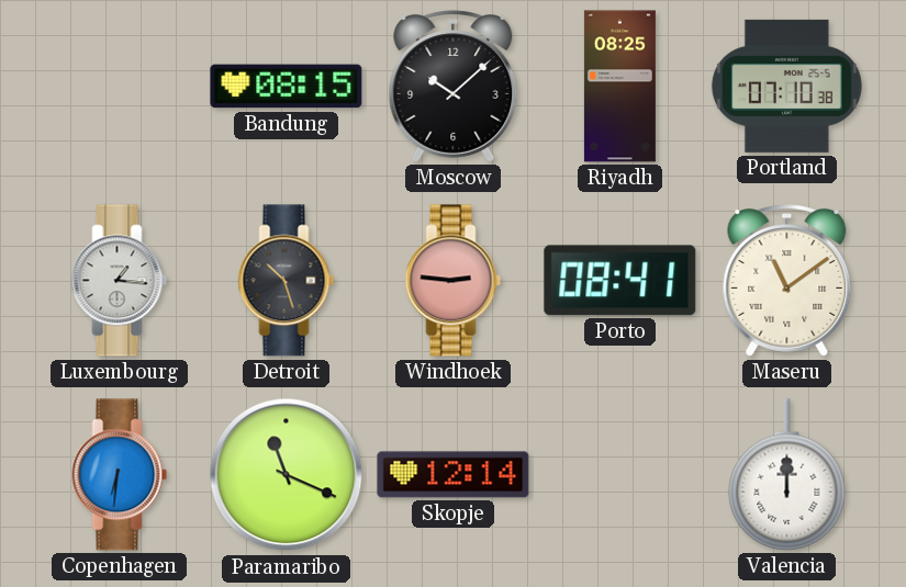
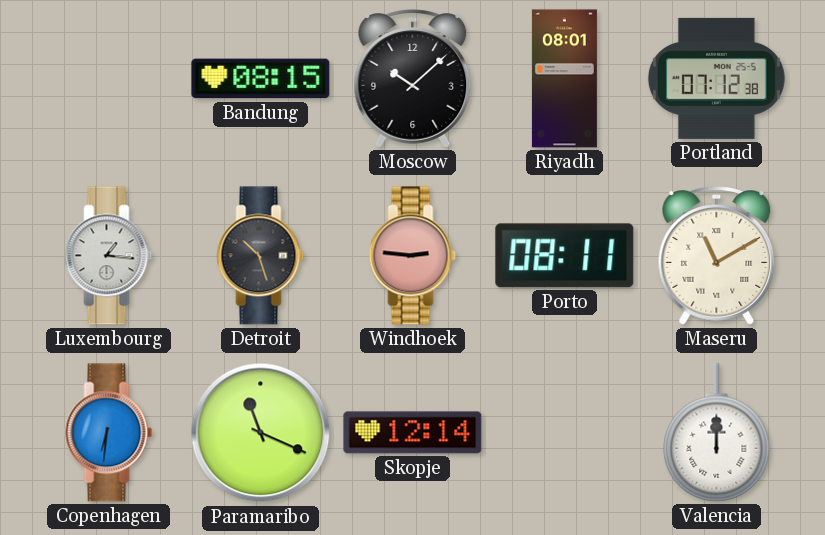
Riyadh: 08:25 -> 08:01
Portland: 07:10 -> 07:12
Porto: 08:41 -> 08:11
Maseru: 11:09 -> 11:10
